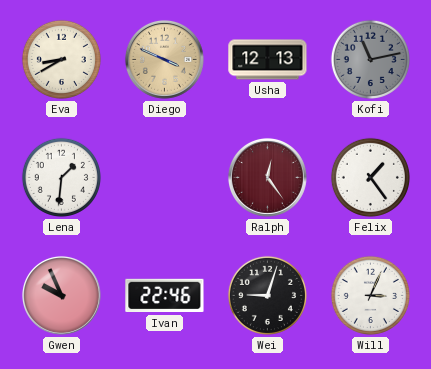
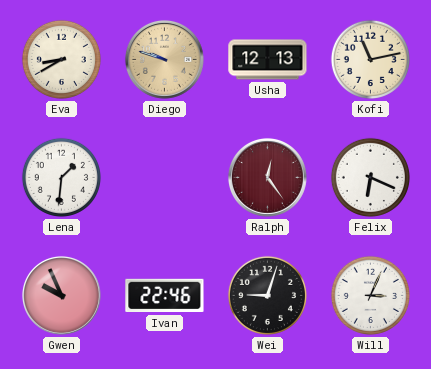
Diego: 3:49 -> 9:48
Kofi dial: grey -> cream
Felix: 1:24 -> 6:19
